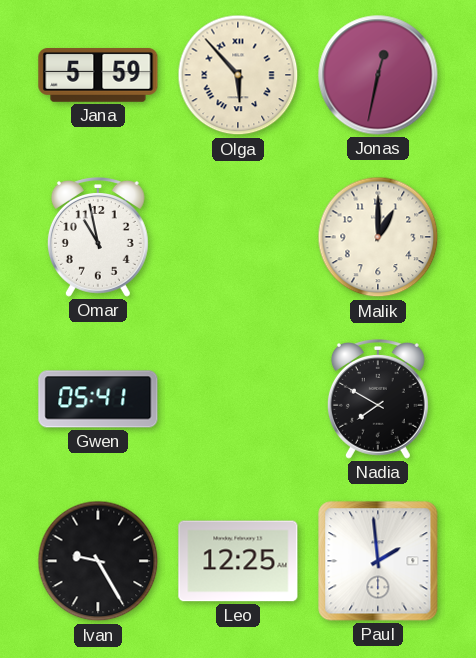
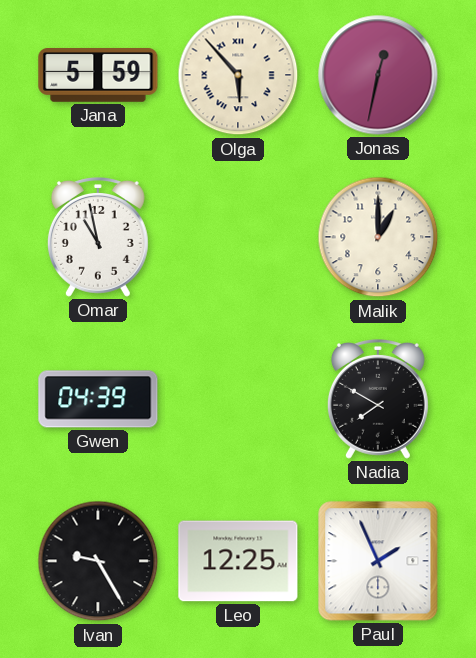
Gwen: 05:41 -> 04:39
Paul: 1:59 -> 1:56
